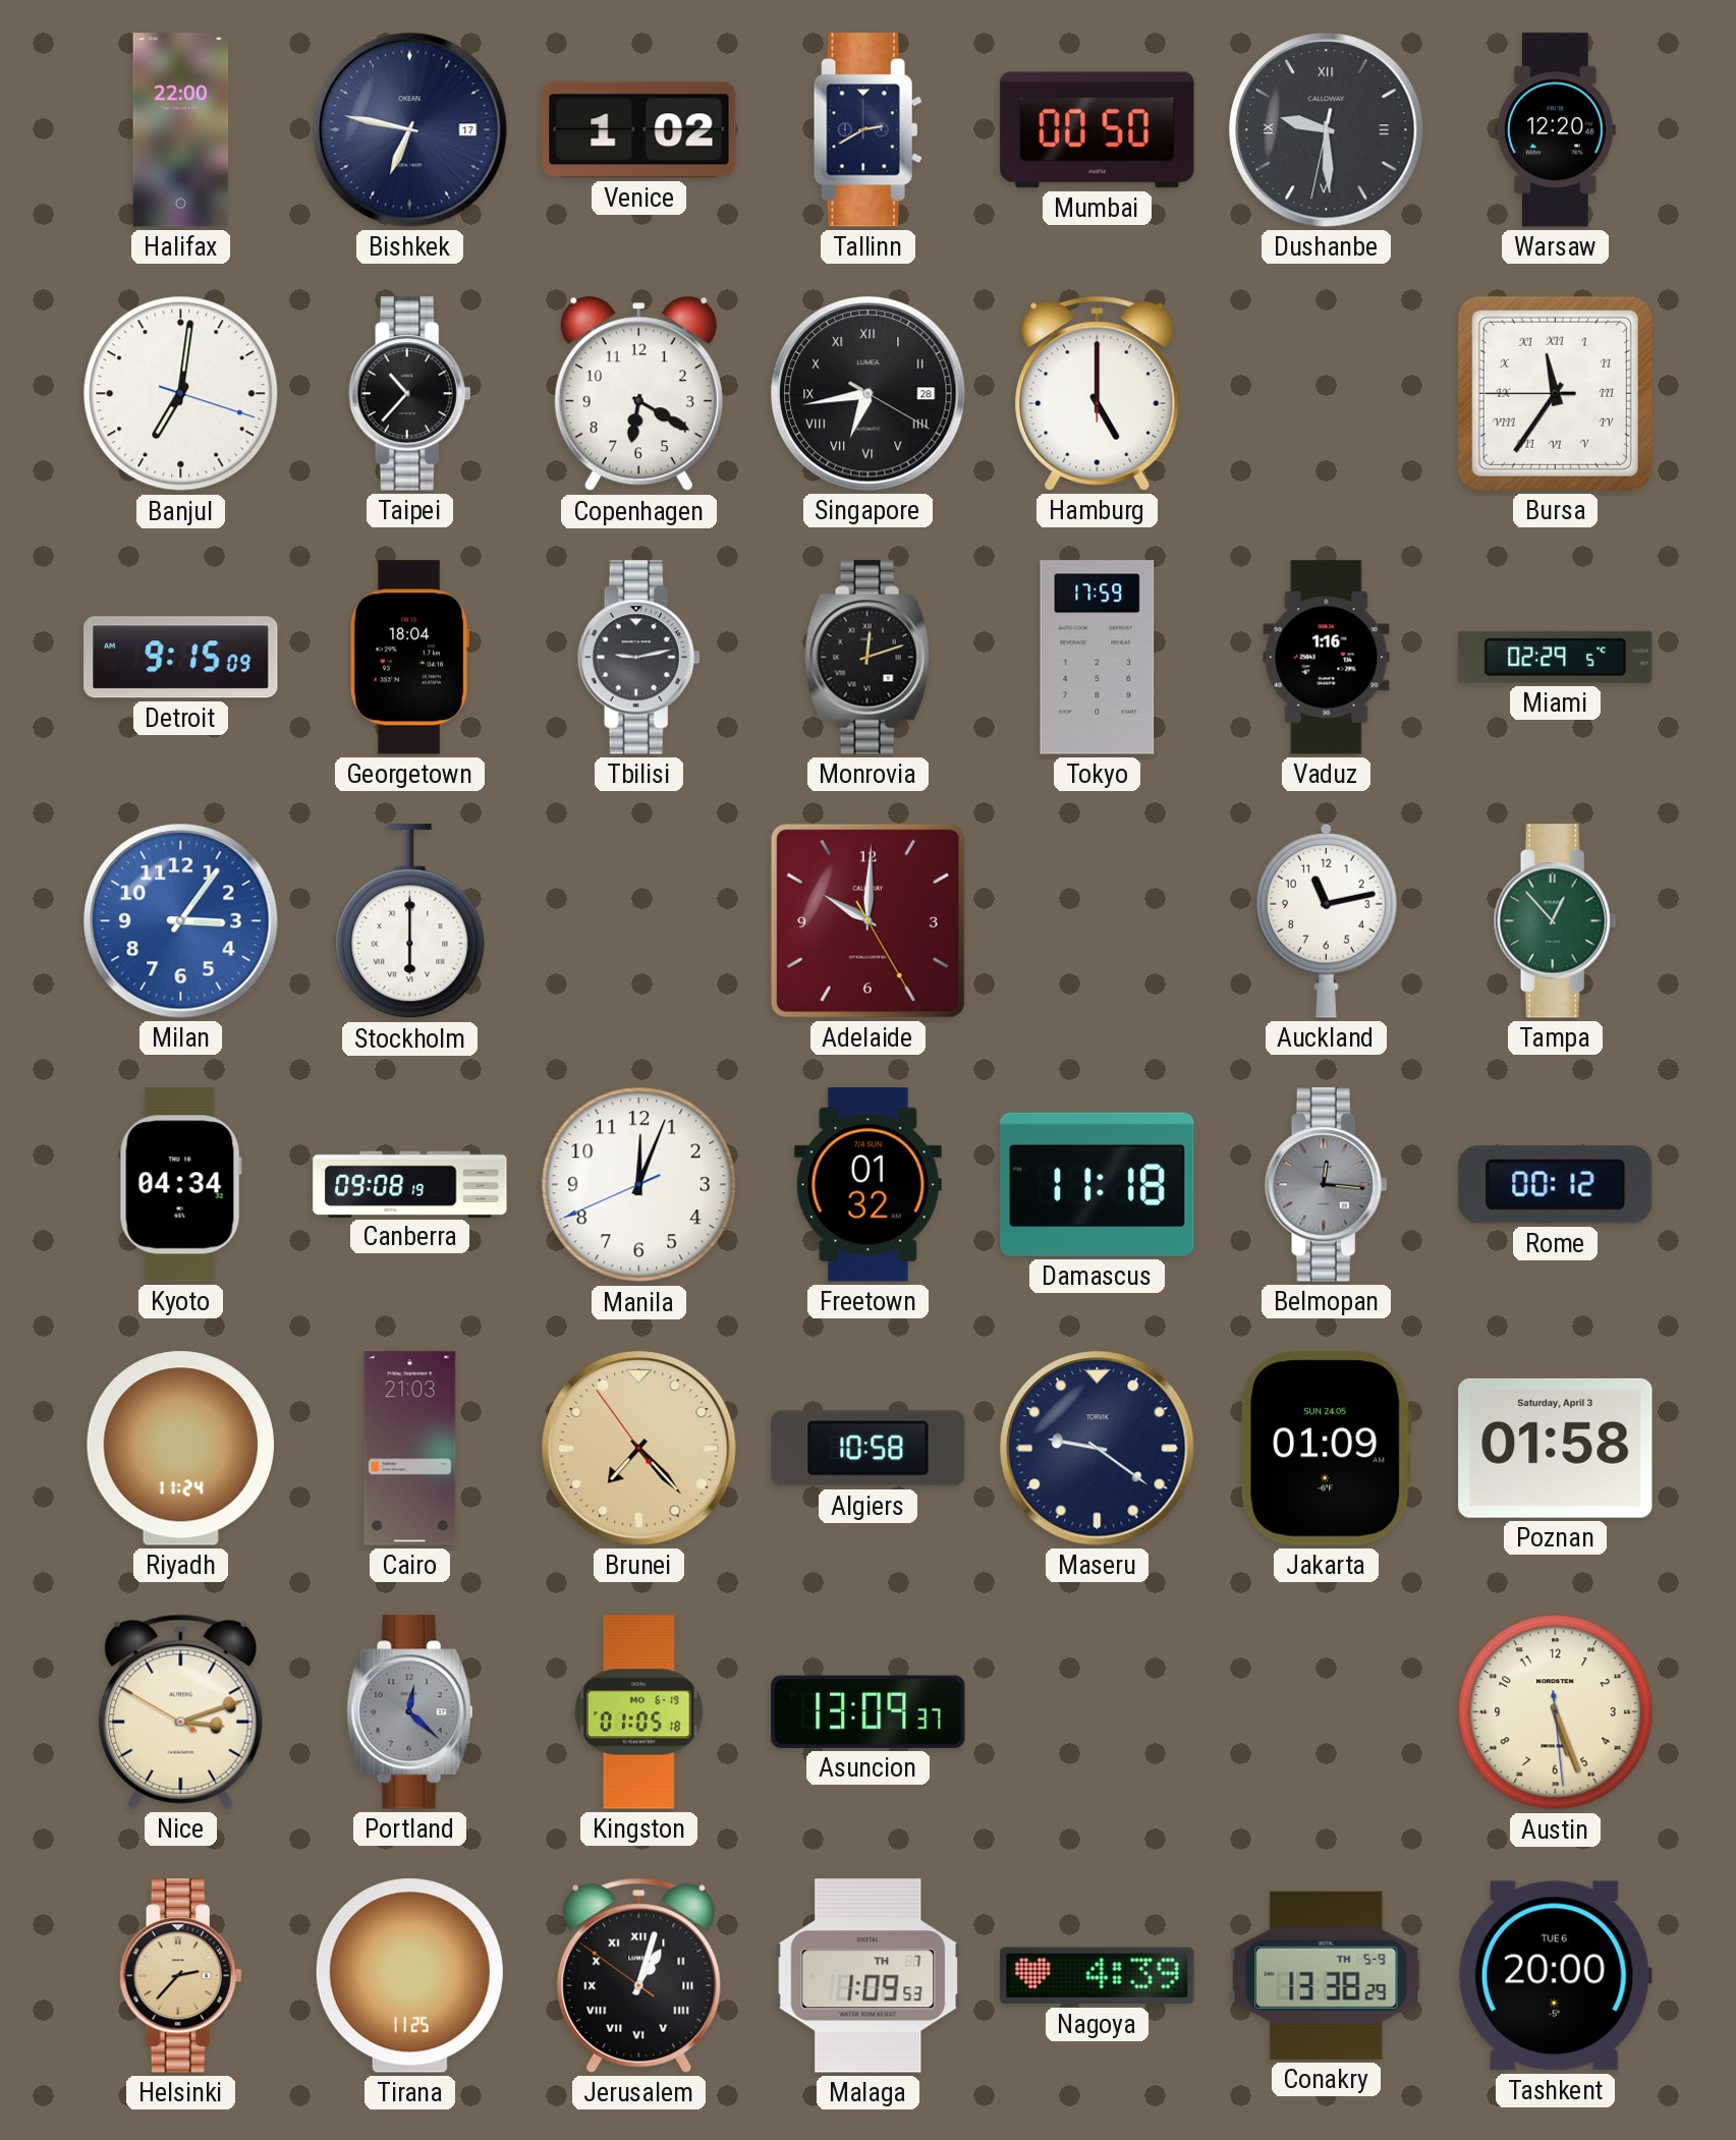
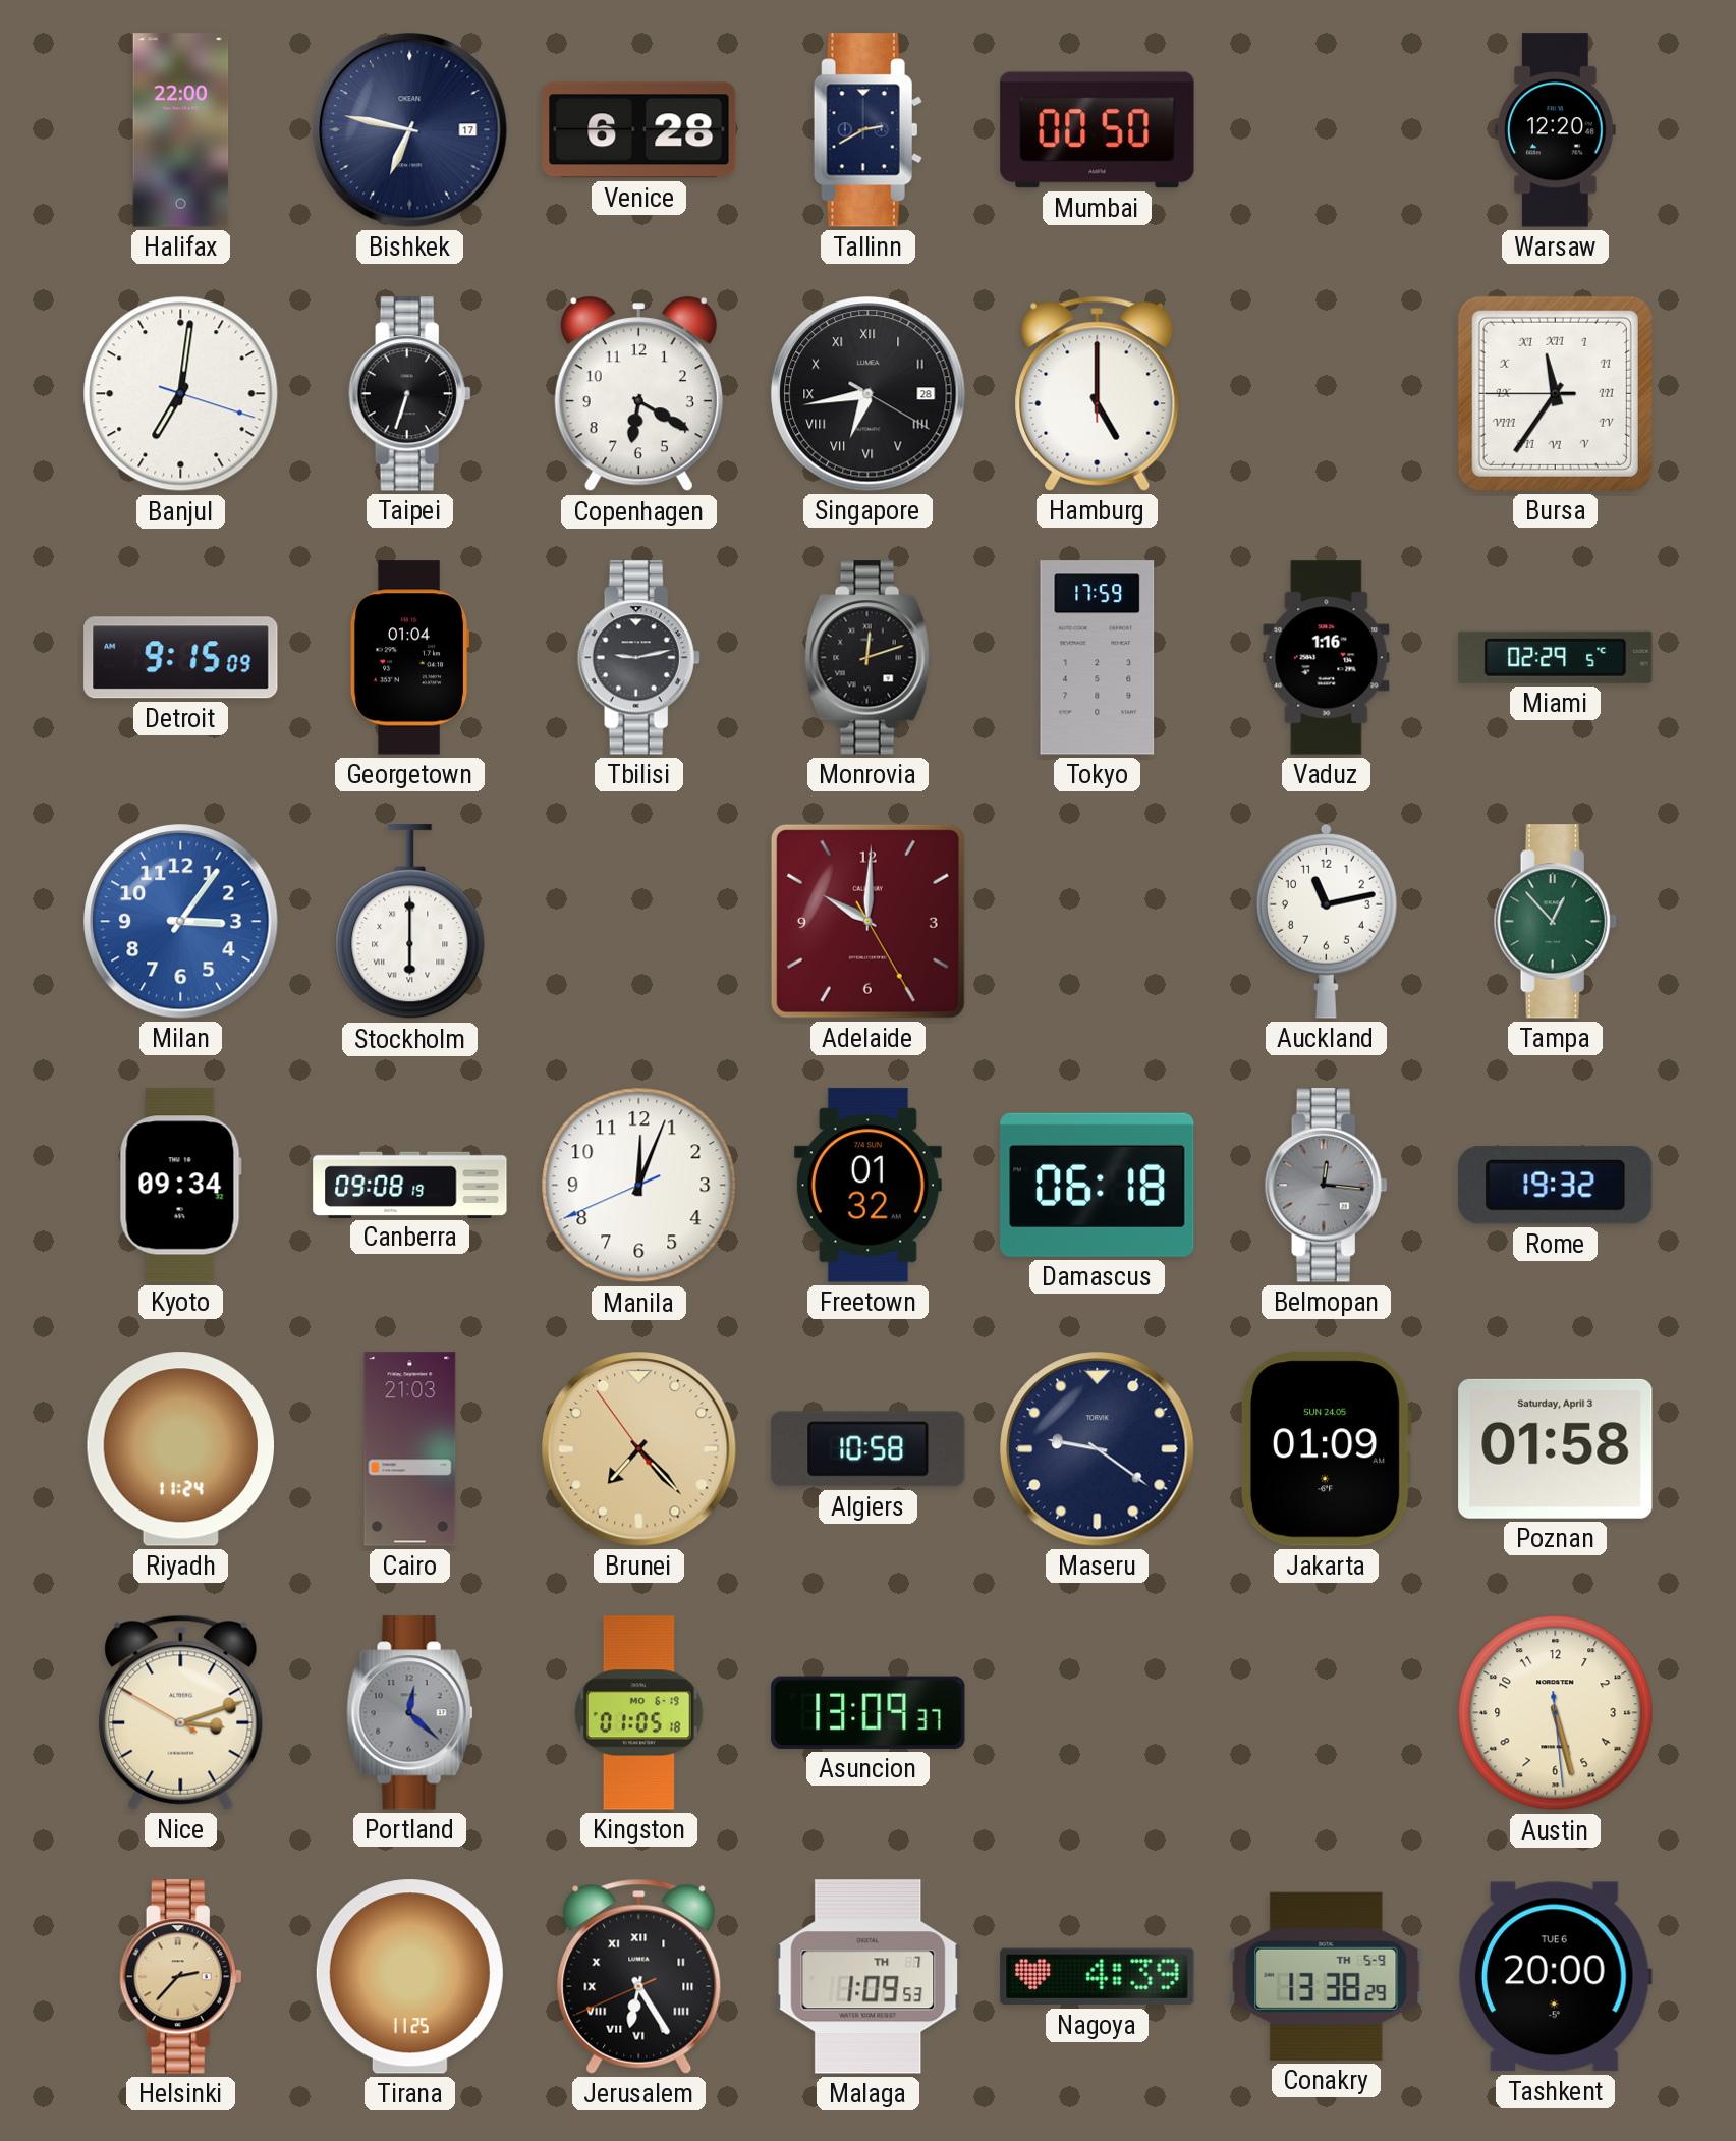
Venice: 1:02 -> 6:28
Dushanbe: 9:29 -> none
Taipei: 10:37 -> 6:33
Georgetown: 18:04 -> 01:04
Kyoto: 04:34 -> 09:34
Damascus: 11:18 -> 06:18
Rome: 00:12 -> 19:32
Austin: 5:26 -> 5:27
Jerusalem: 1:02 -> 6:24
